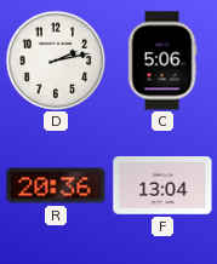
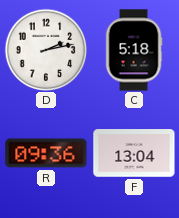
C: 5:06 -> 5:18
R: 20:36 -> 09:36
